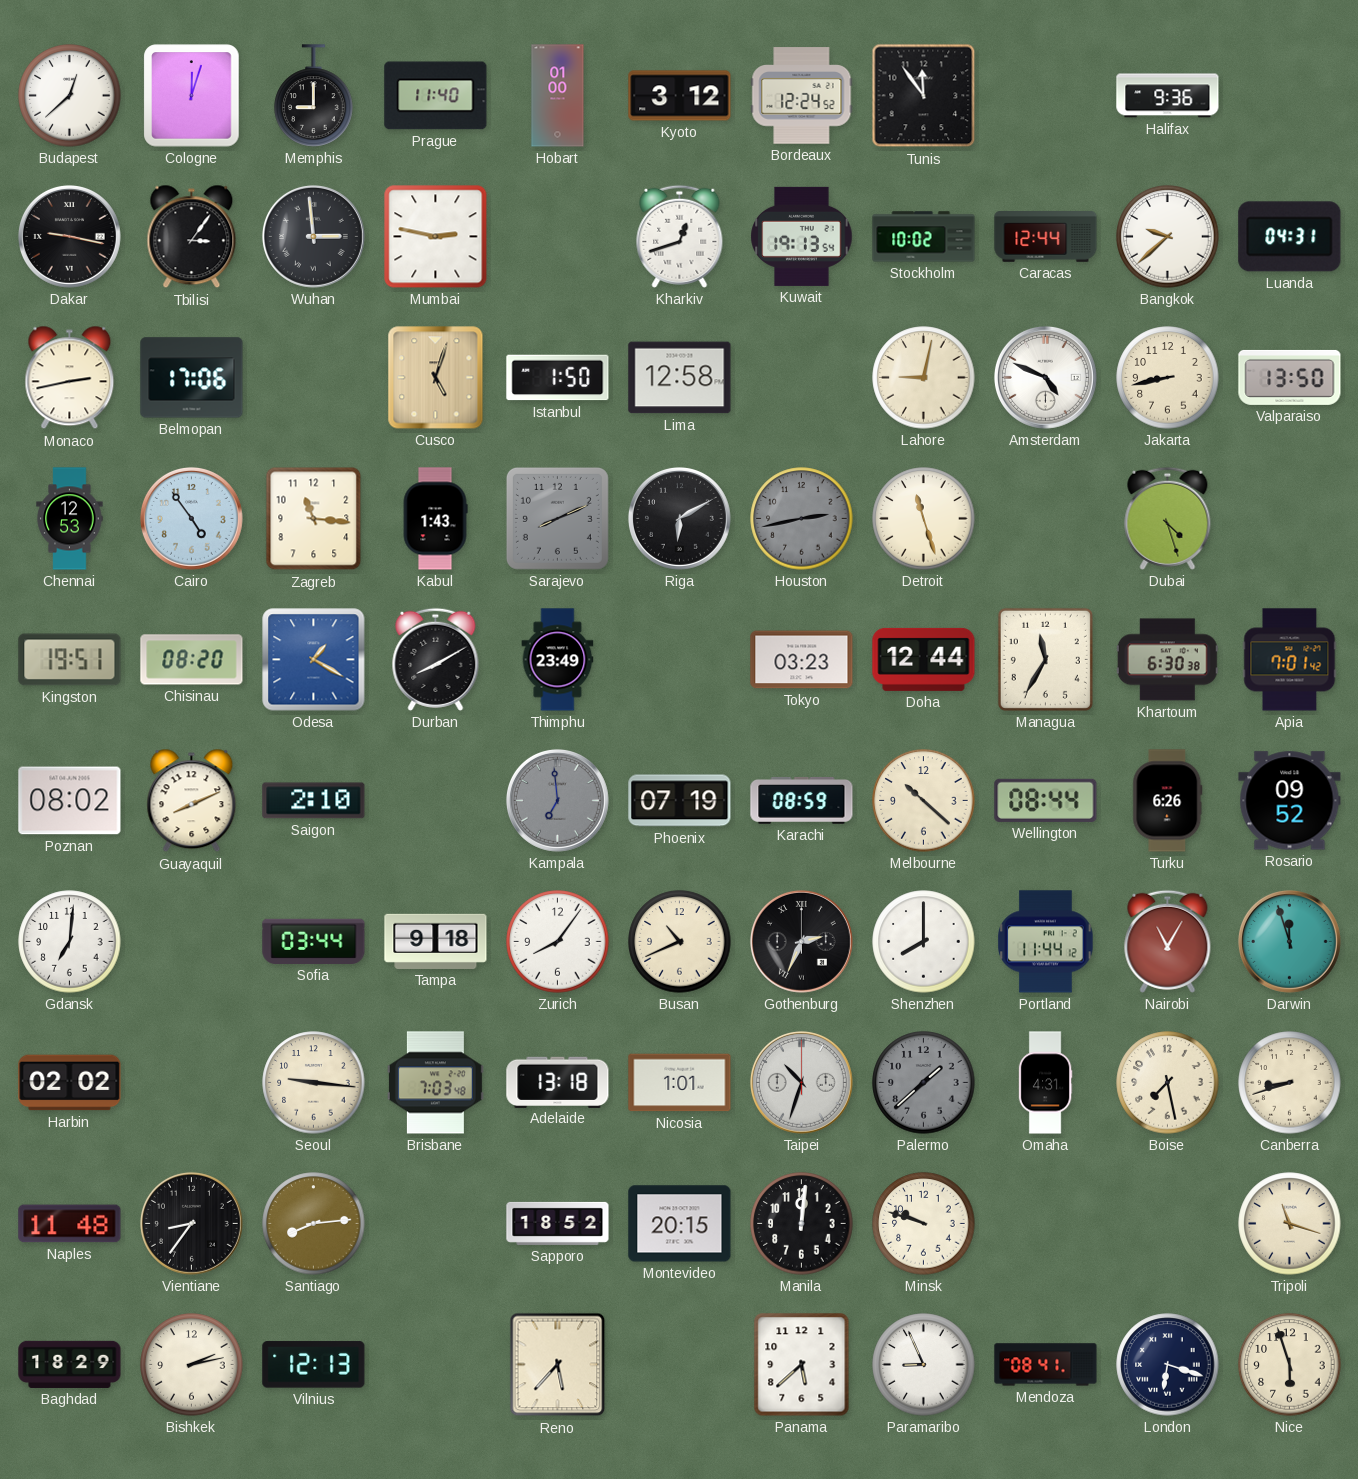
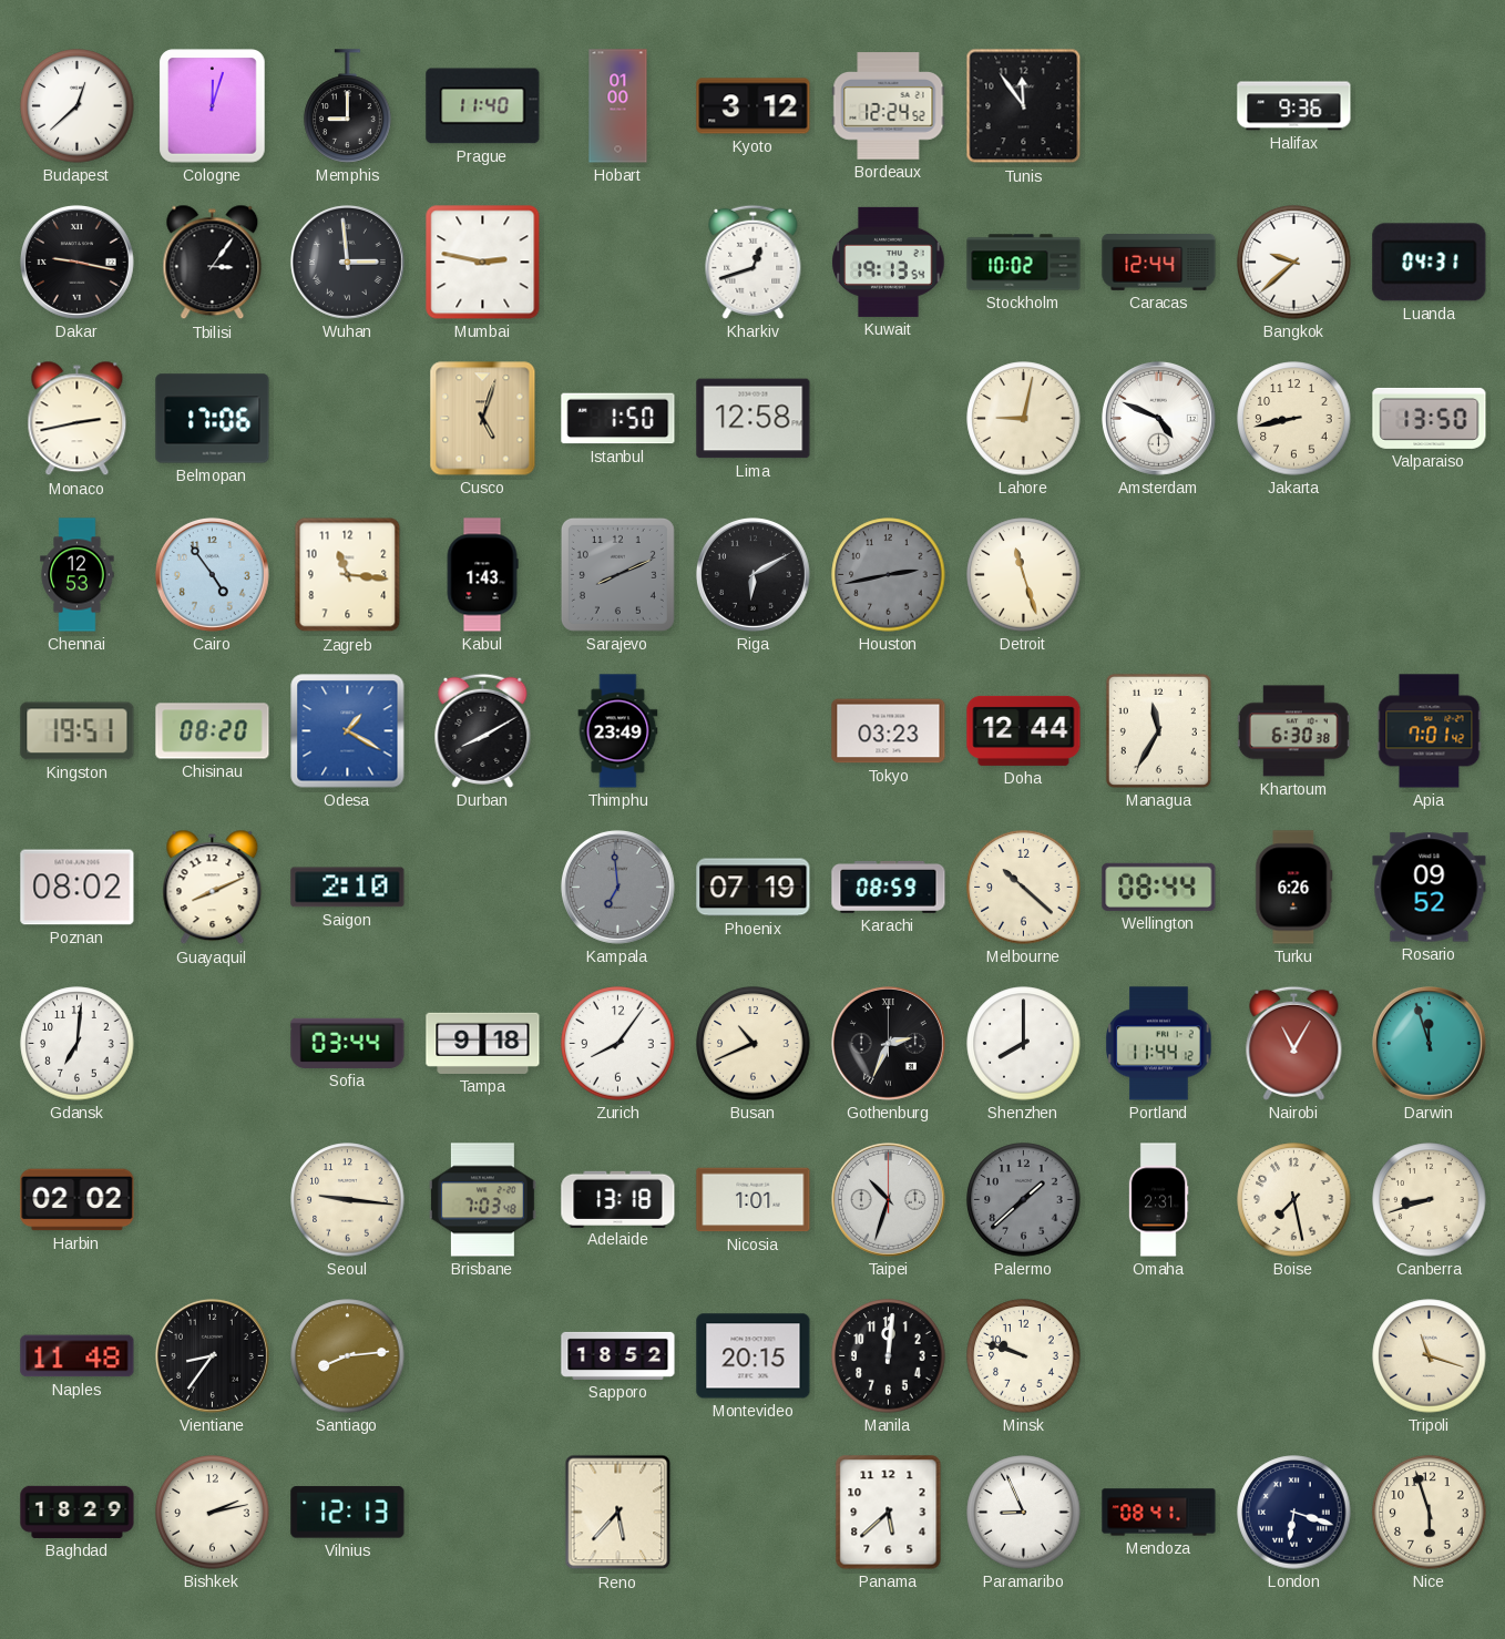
Dubai: 4:27 -> none
Omaha: 4:31 -> 2:31
